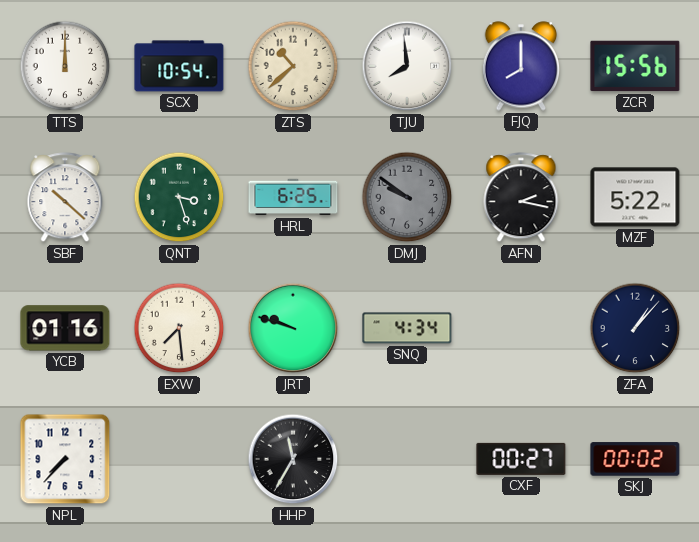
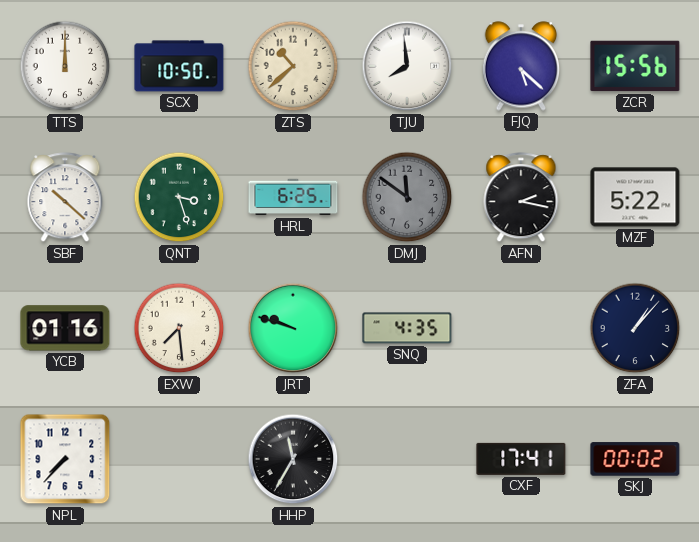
SCX: 10:54 -> 10:50
FJQ: 8:00 -> 5:22
DMJ: 9:51 -> 11:51
SNQ: 4:34 -> 4:35
CXF: 00:27 -> 17:41
